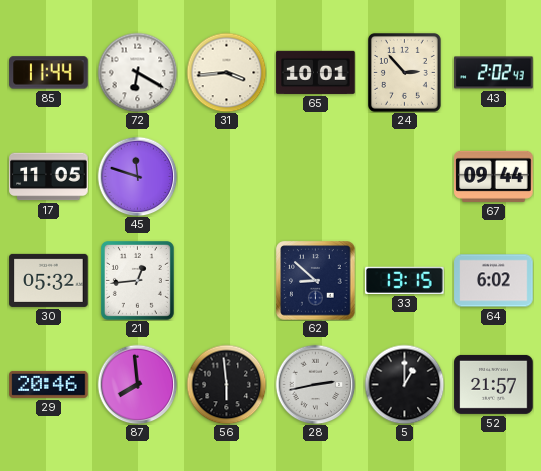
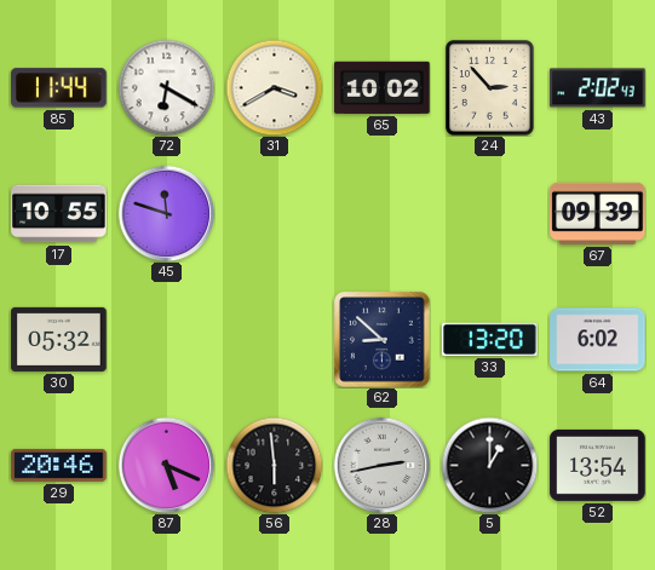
31: 3:44 -> 3:40
65: 10:01 -> 10:02
17: 11:05 -> 10:55
67: 09:44 -> 09:39
21: 12:44 -> none
33: 13:15 -> 13:20
87: 7:59 -> 5:19
52: 21:57 -> 13:54
